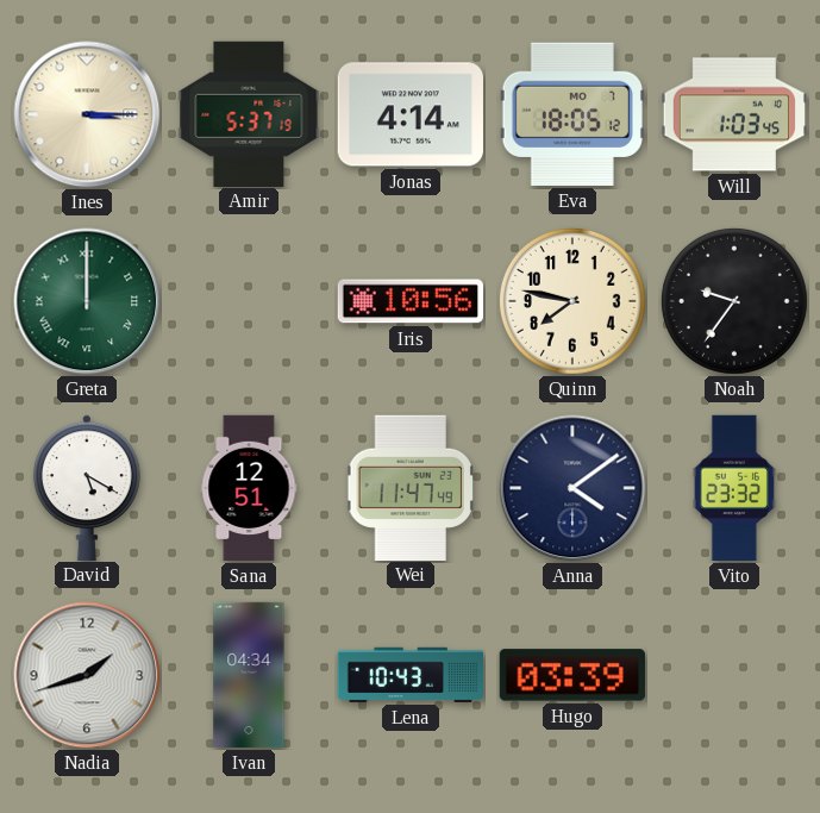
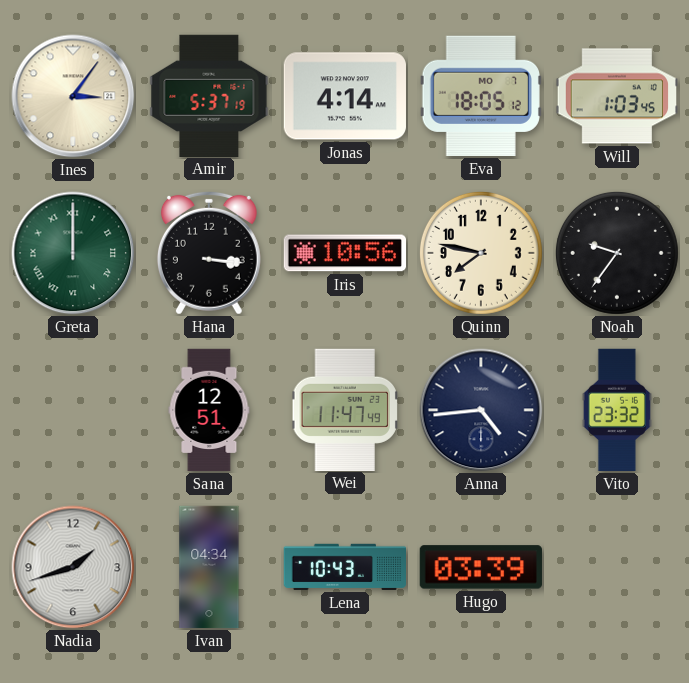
Ines: 3:15 -> 3:06
Hana: none -> 3:16
David: 5:20 -> none
Anna: 4:09 -> 4:44
